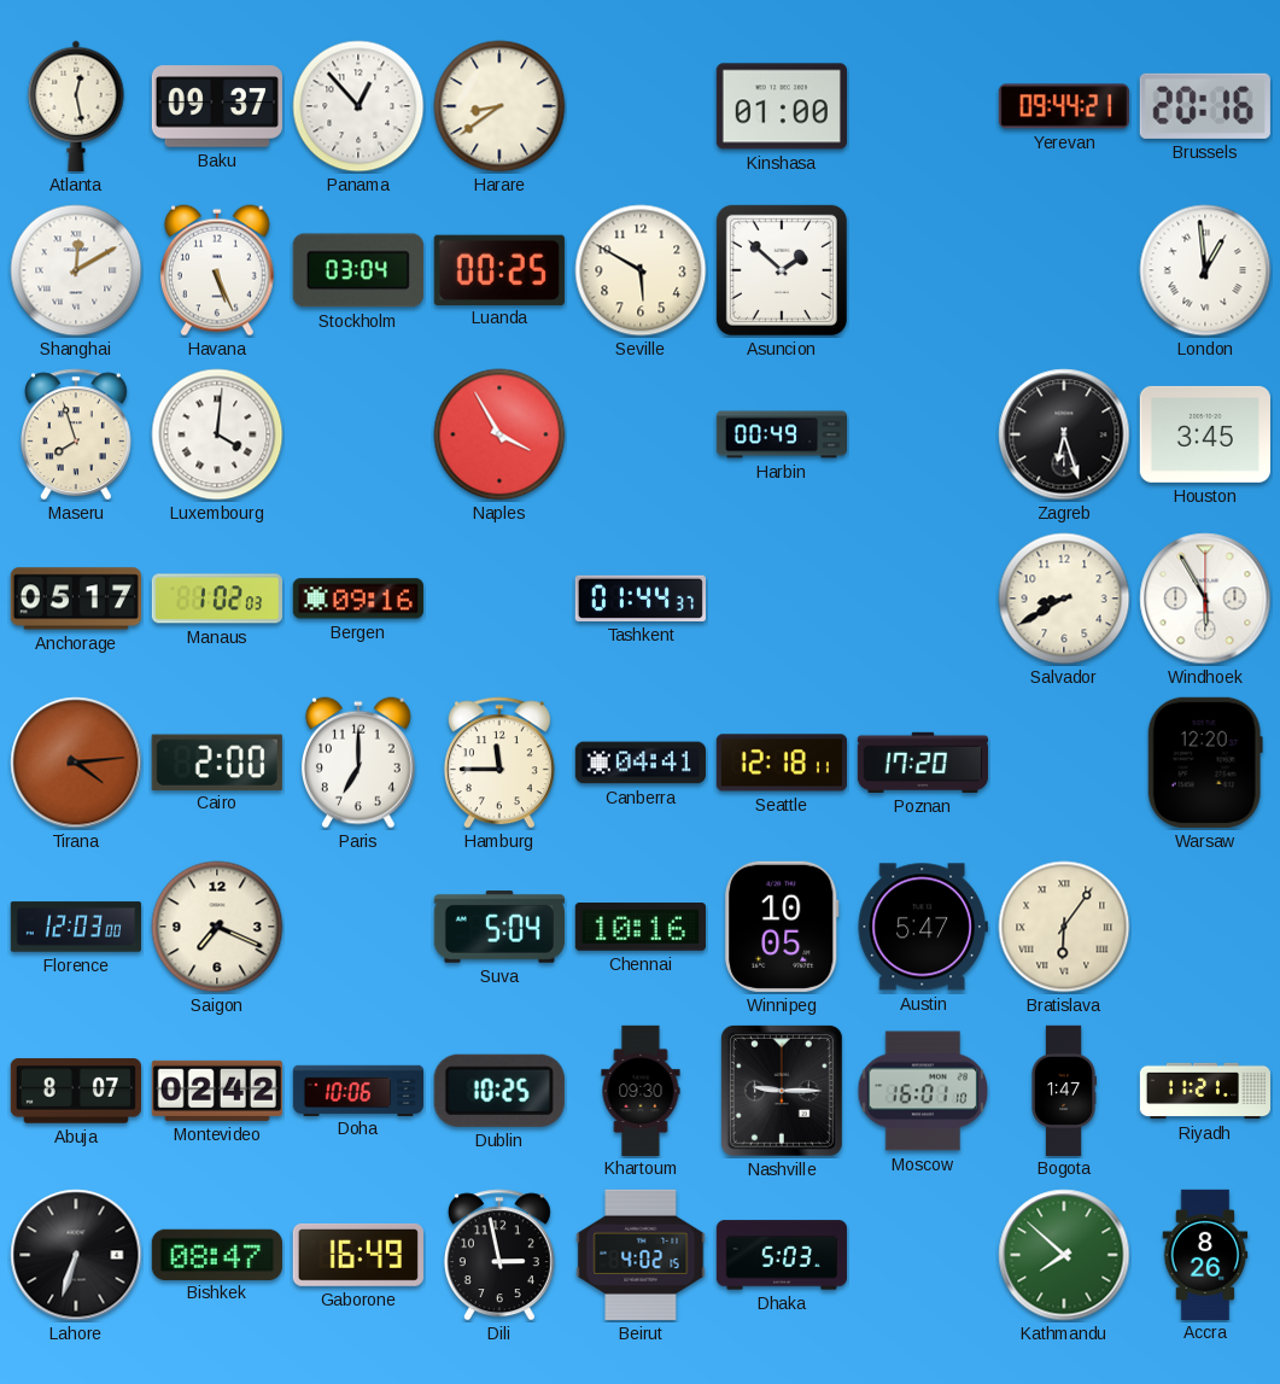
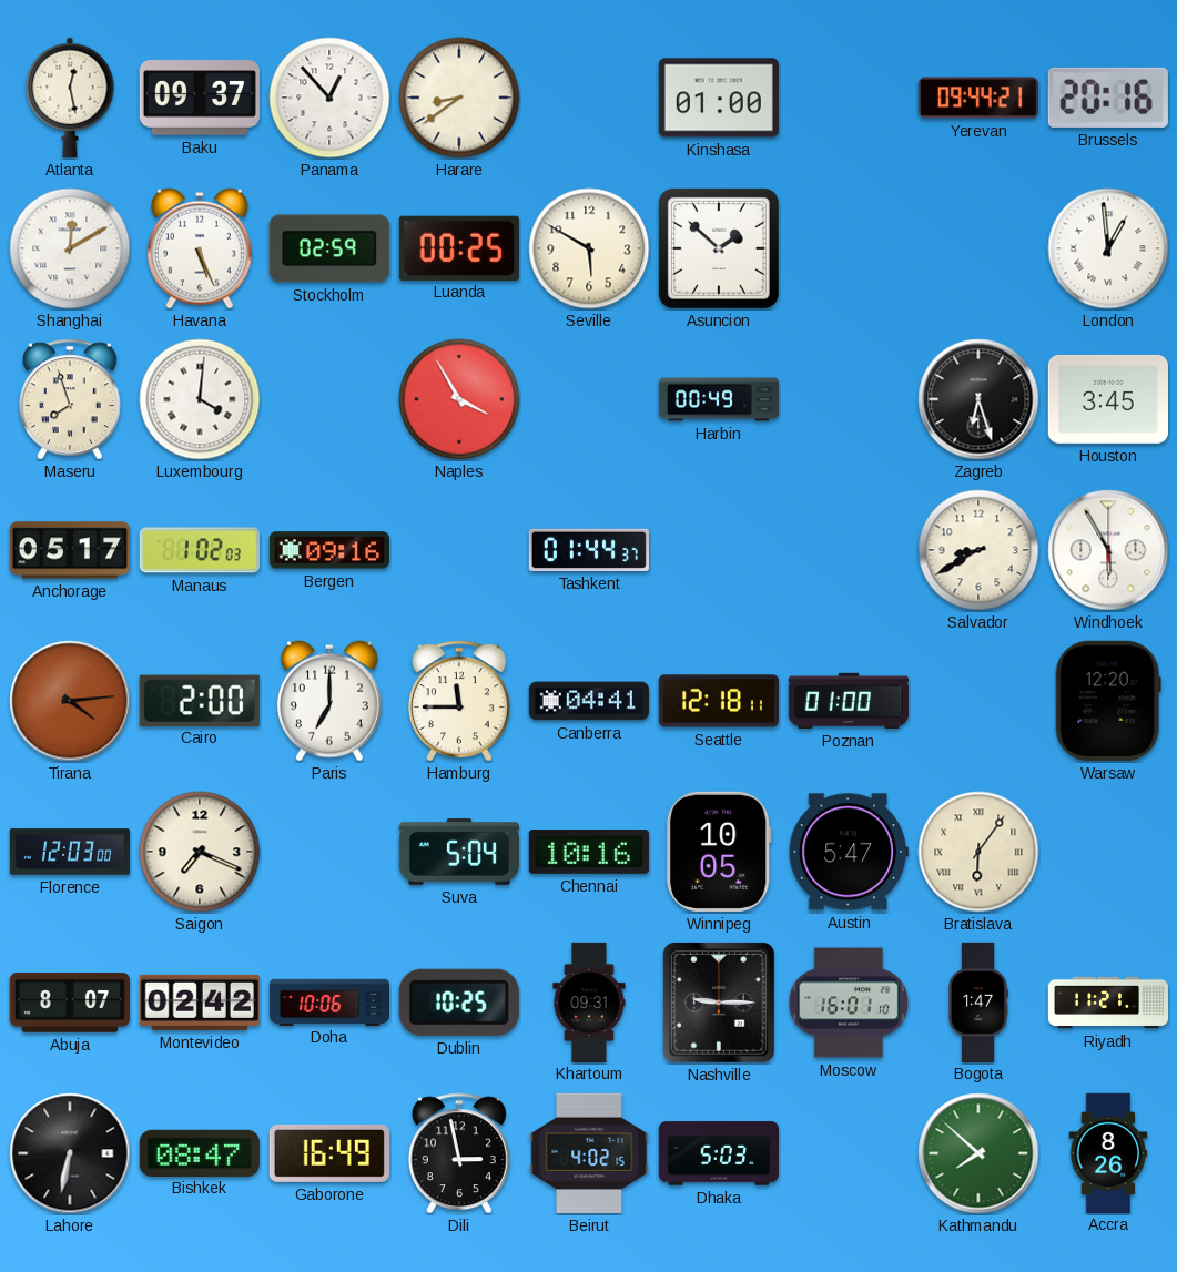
Stockholm: 03:04 -> 02:59
Poznan: 17:20 -> 01:00
Khartoum: 09:30 -> 09:31
Lahore: 6:33 -> 6:32
